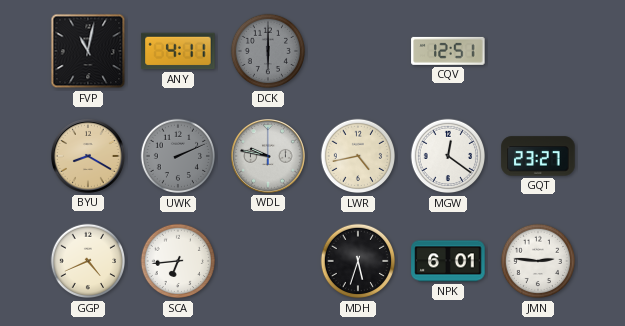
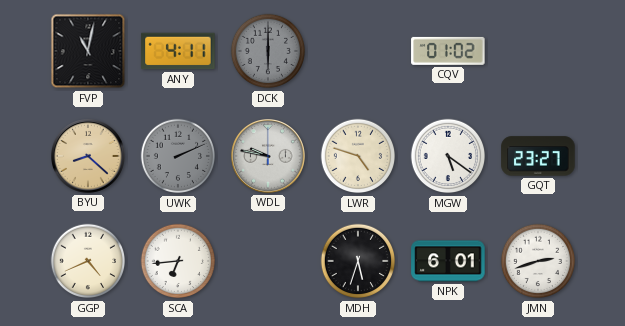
CQV: 12:51 -> 01:02
BYU: 8:20 -> 8:22
LWR: 4:43 -> 4:48
MGW: 12:21 -> 5:21
JMN: 2:46 -> 2:42
